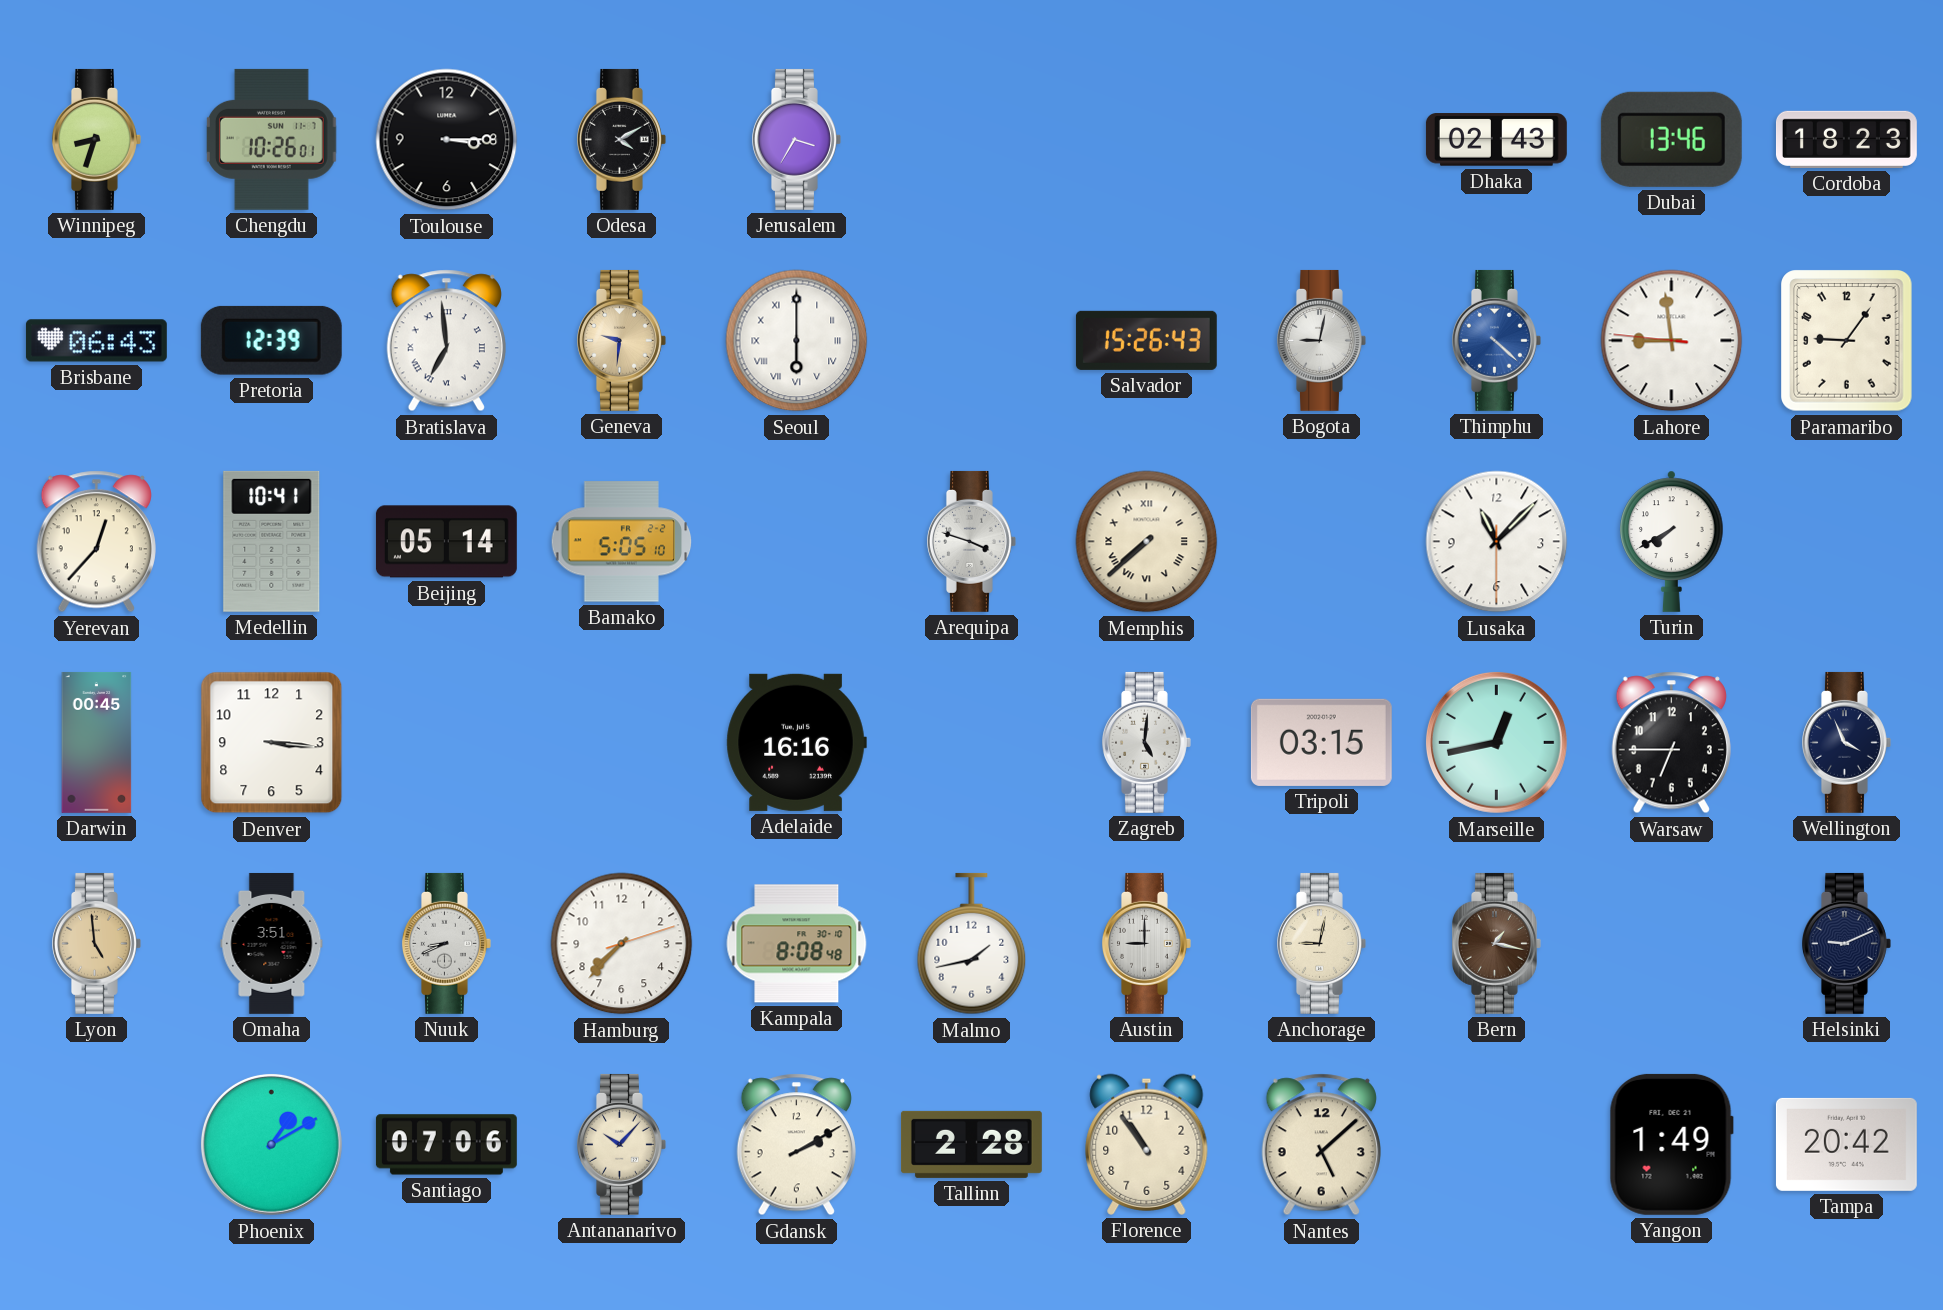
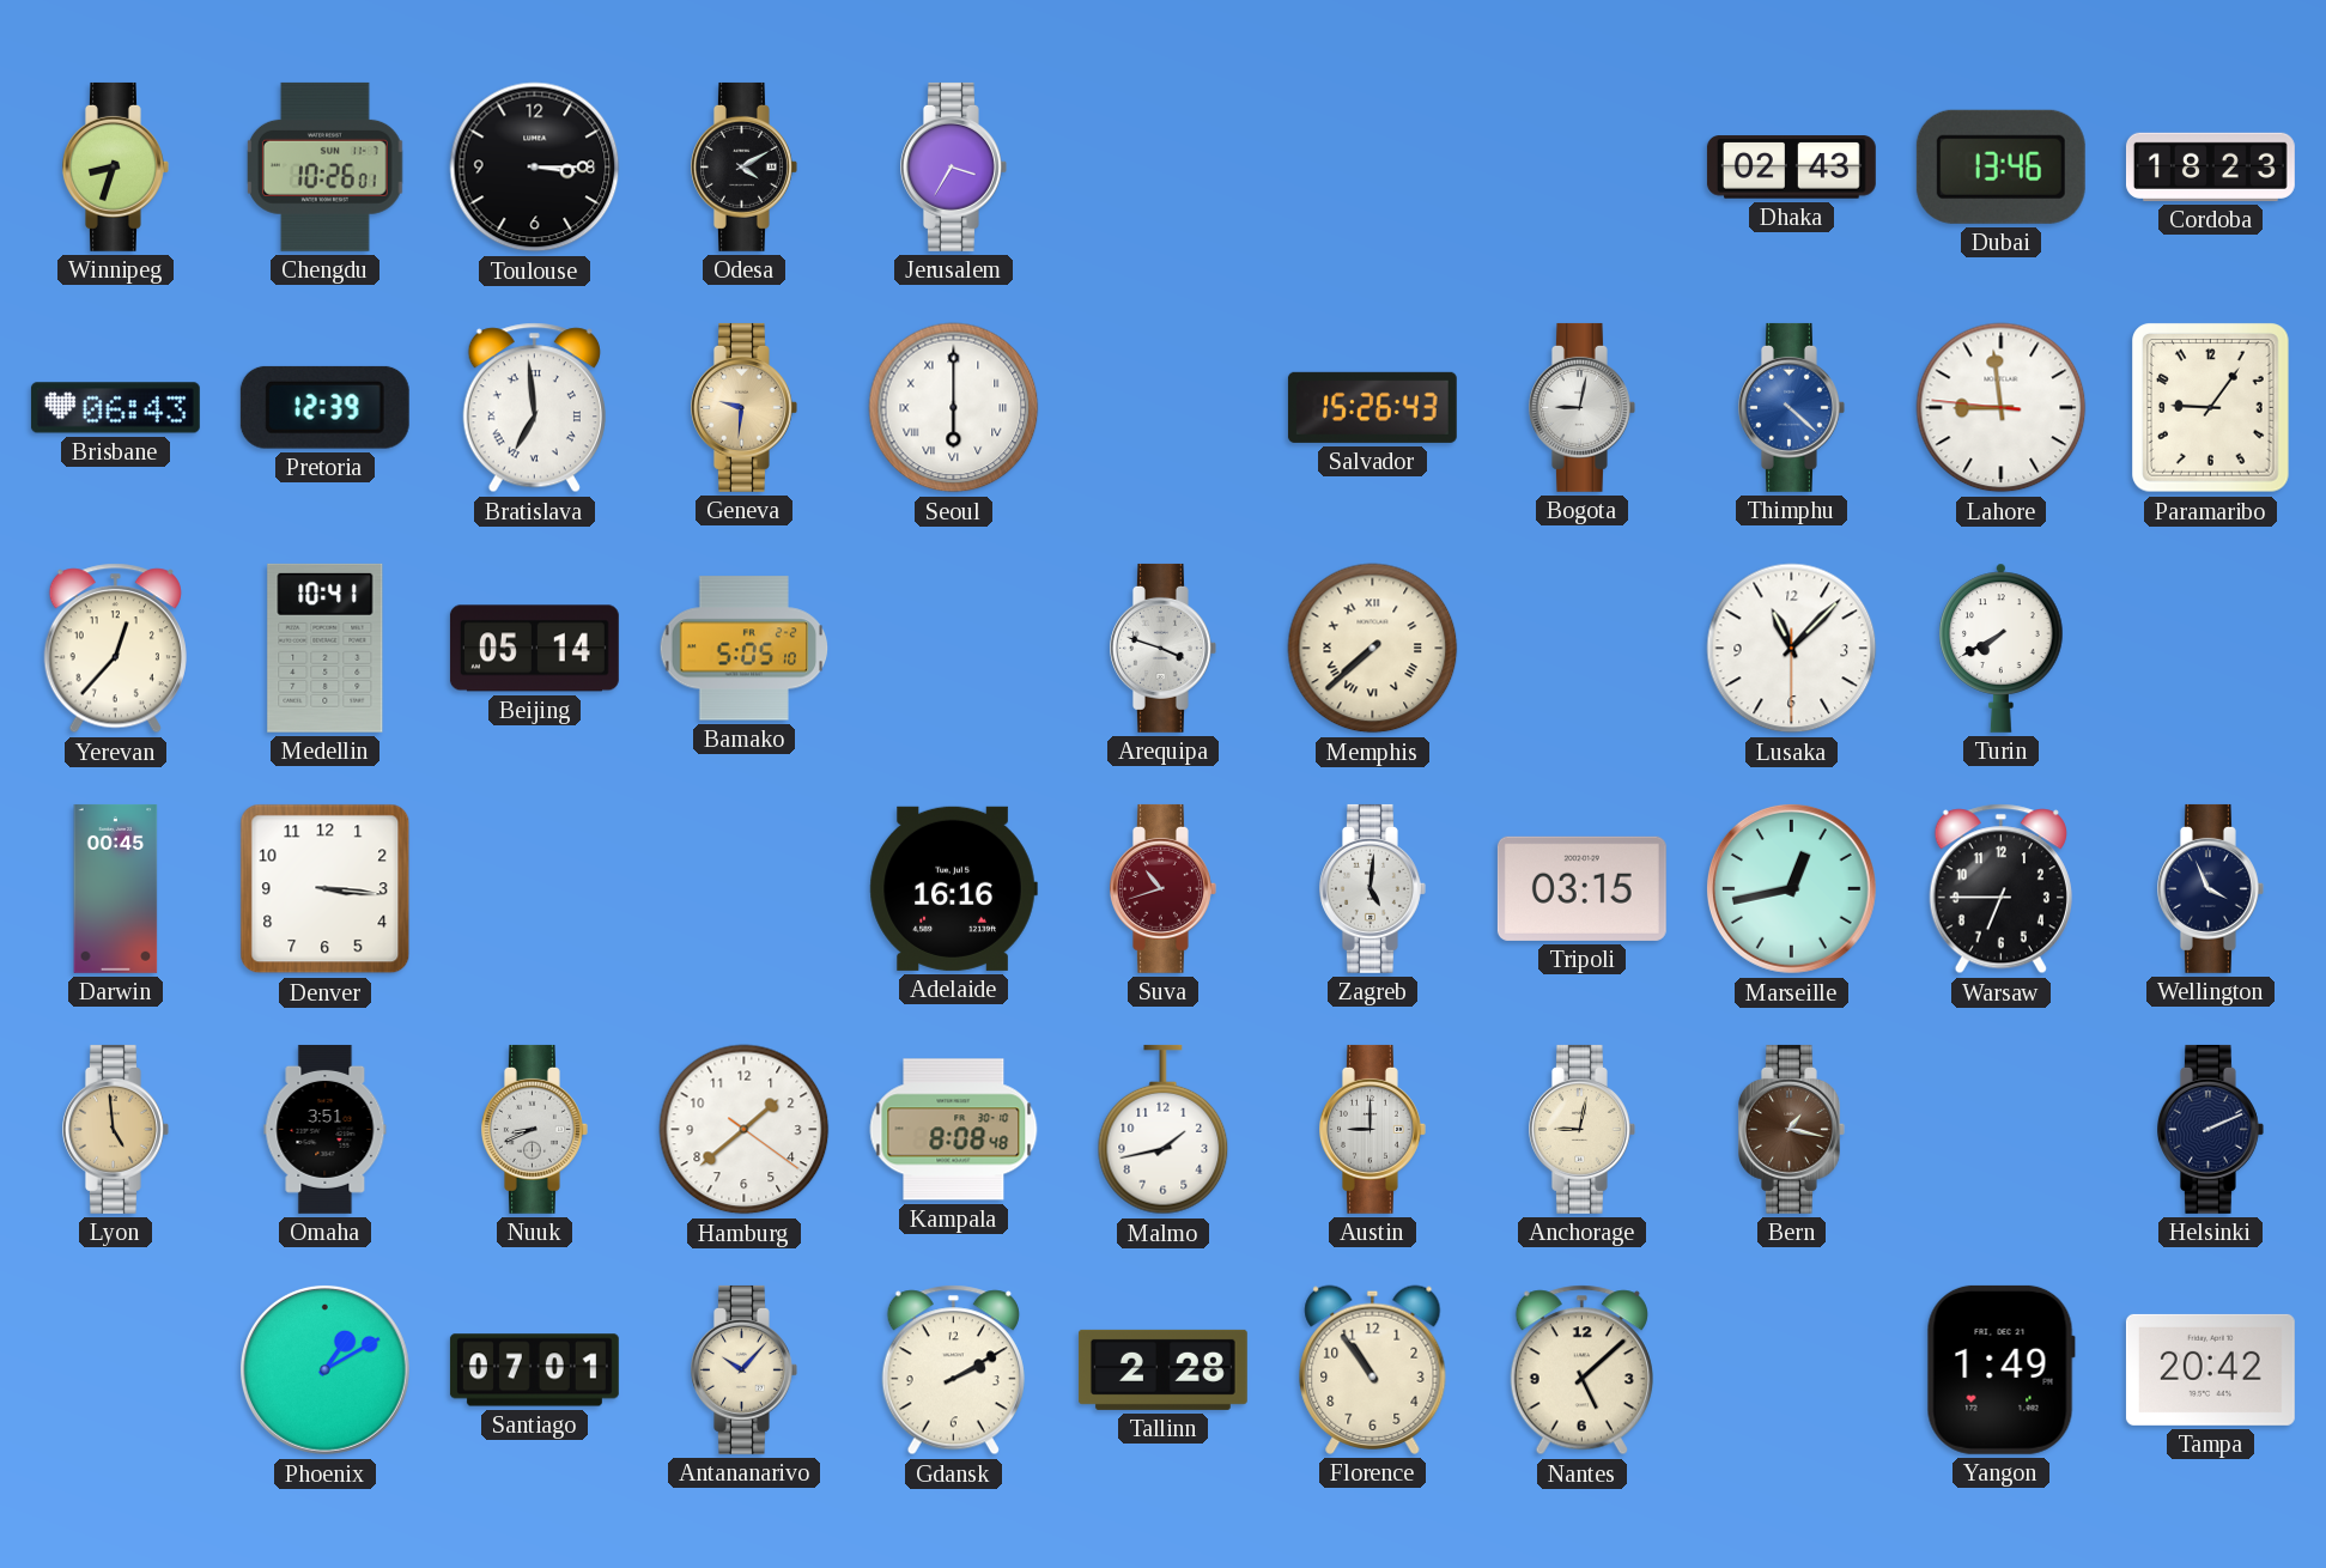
Suva: none -> 10:42
Hamburg: 7:37 -> 1:38
Helsinki: 9:11 -> 2:11
Santiago: 07:06 -> 07:01
